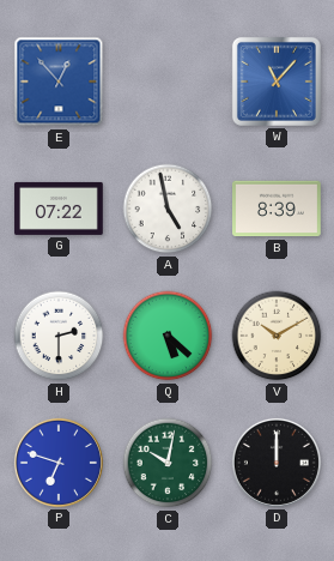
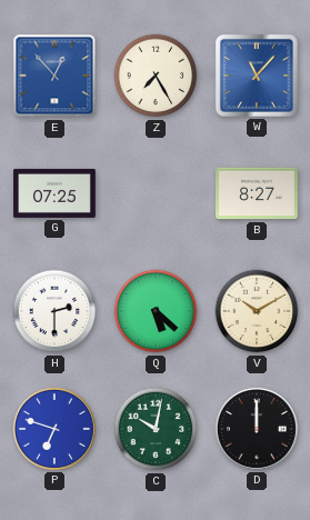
Z: none -> 7:25
G: 07:22 -> 07:25
A: 4:58 -> none
B: 8:39 -> 8:27
